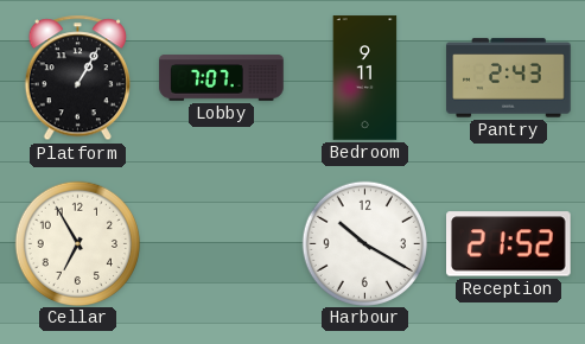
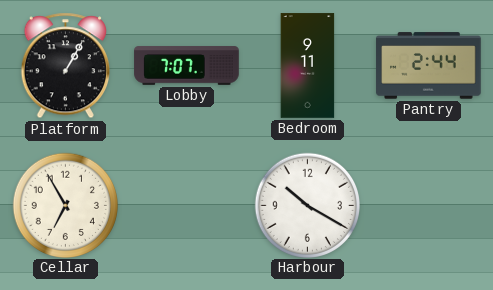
Pantry: 2:43 -> 2:44
Reception: 21:52 -> none
